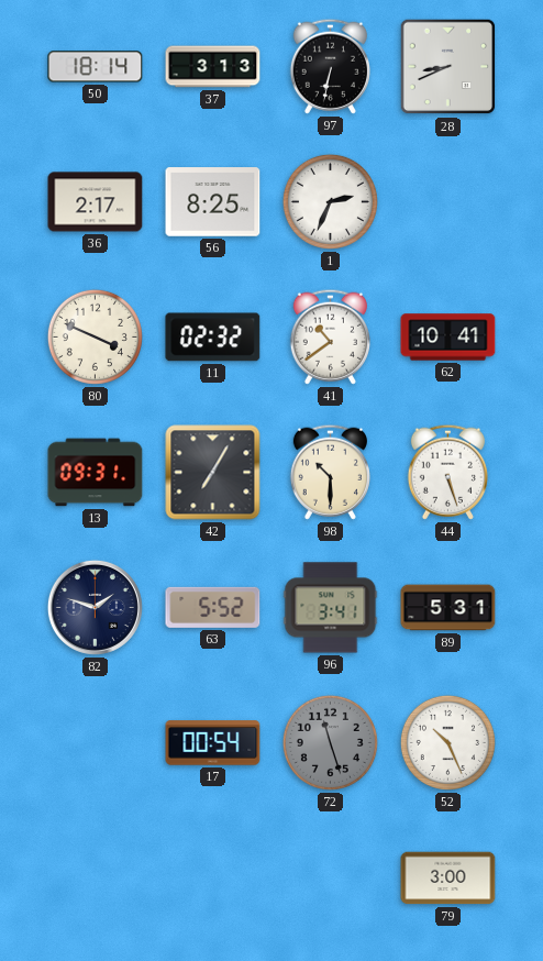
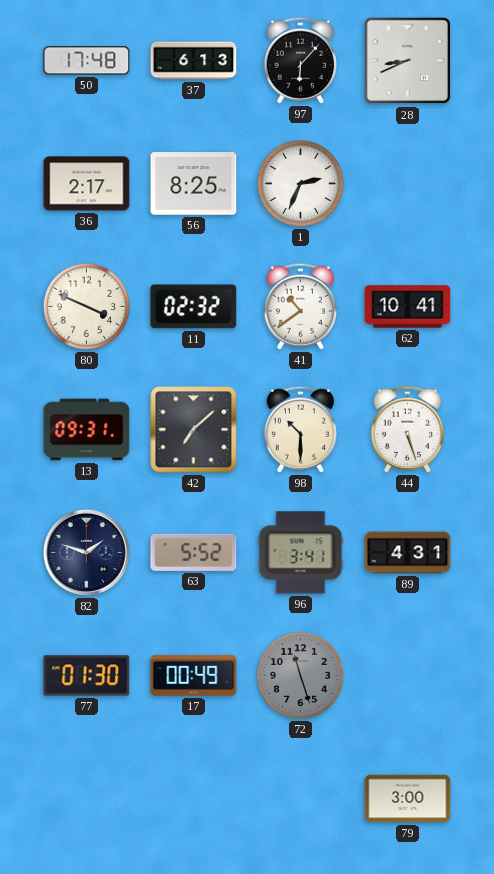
50: 18:14 -> 17:48
37: 3:13 -> 6:13
97: 6:32 -> 6:07
42: 7:05 -> 7:08
89: 5:31 -> 4:31
77: none -> 01:30
17: 00:54 -> 00:49
52: 10:26 -> none
